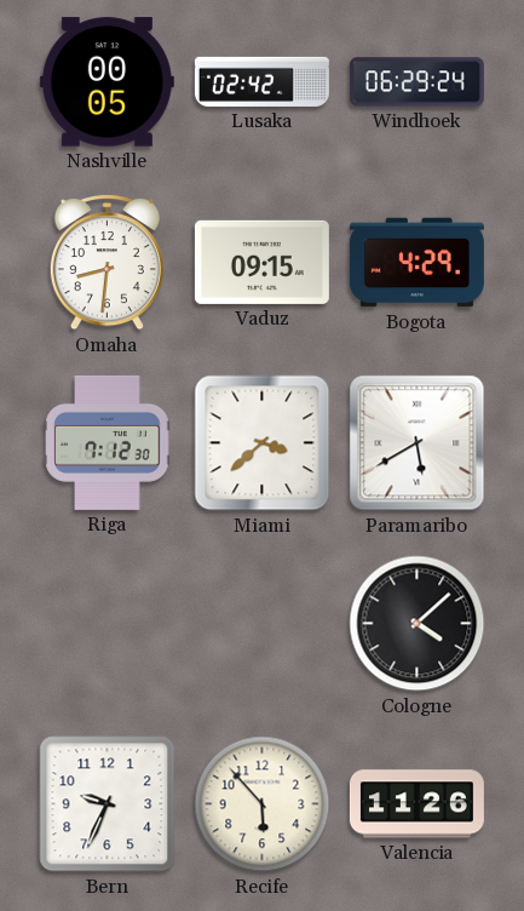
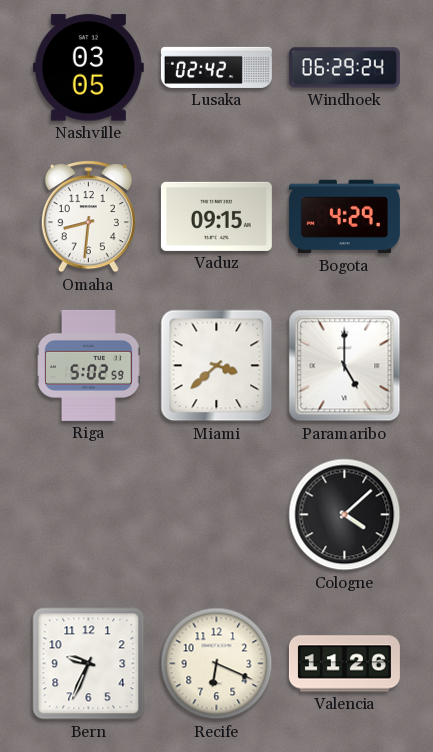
Nashville: 00:05 -> 03:05
Riga: 7:12 -> 5:02
Paramaribo: 5:40 -> 5:00
Recife: 5:53 -> 6:19
